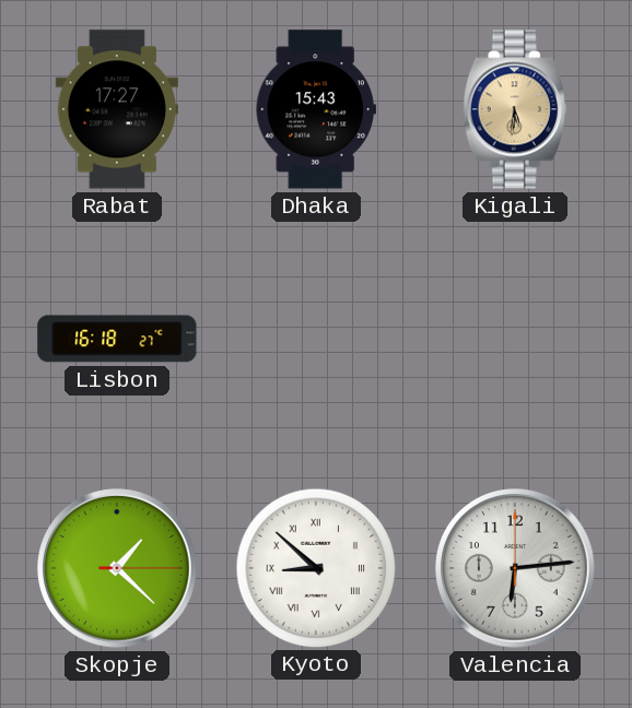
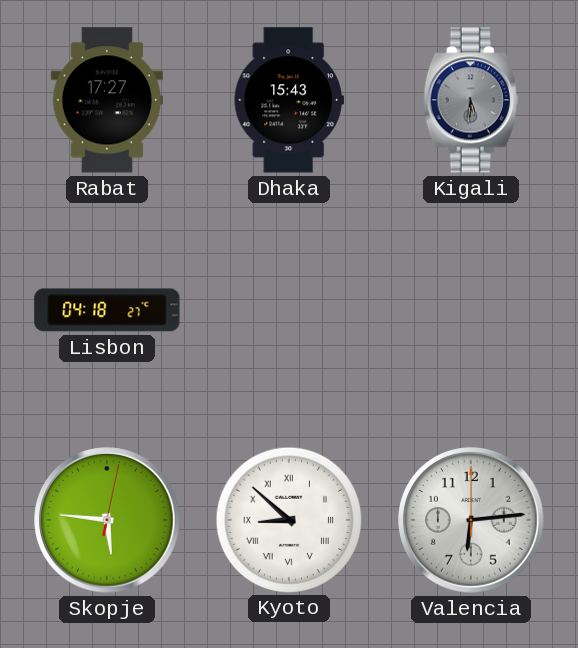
Kigali dial: champagne -> grey
Lisbon: 16:18 -> 04:18
Skopje: 1:22 -> 5:46
